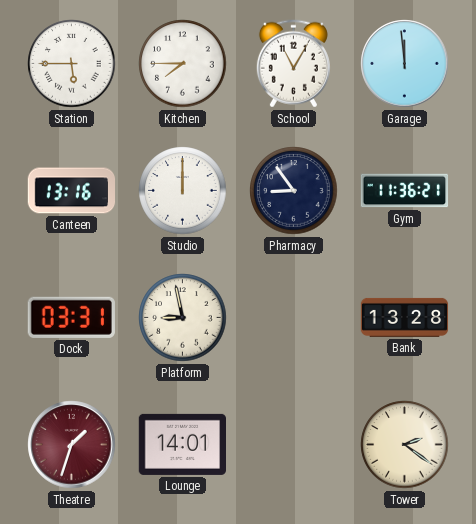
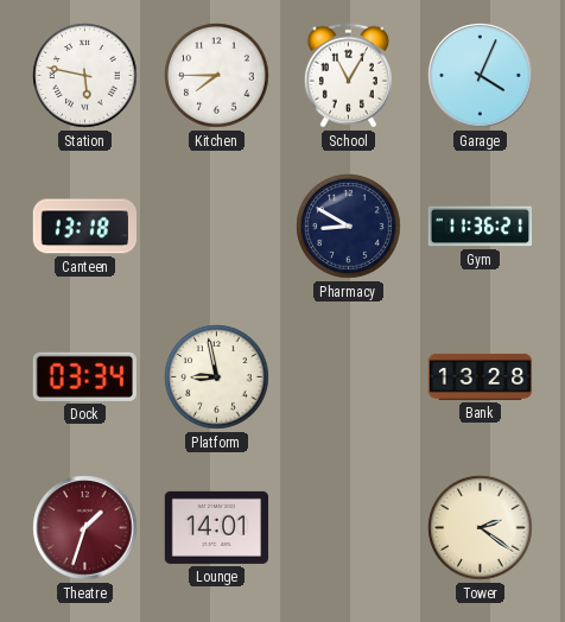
Station: 5:45 -> 5:47
Garage: 11:59 -> 4:04
Canteen: 13:16 -> 13:18
Studio: 12:00 -> none
Pharmacy: 8:54 -> 8:50
Dock: 03:31 -> 03:34
